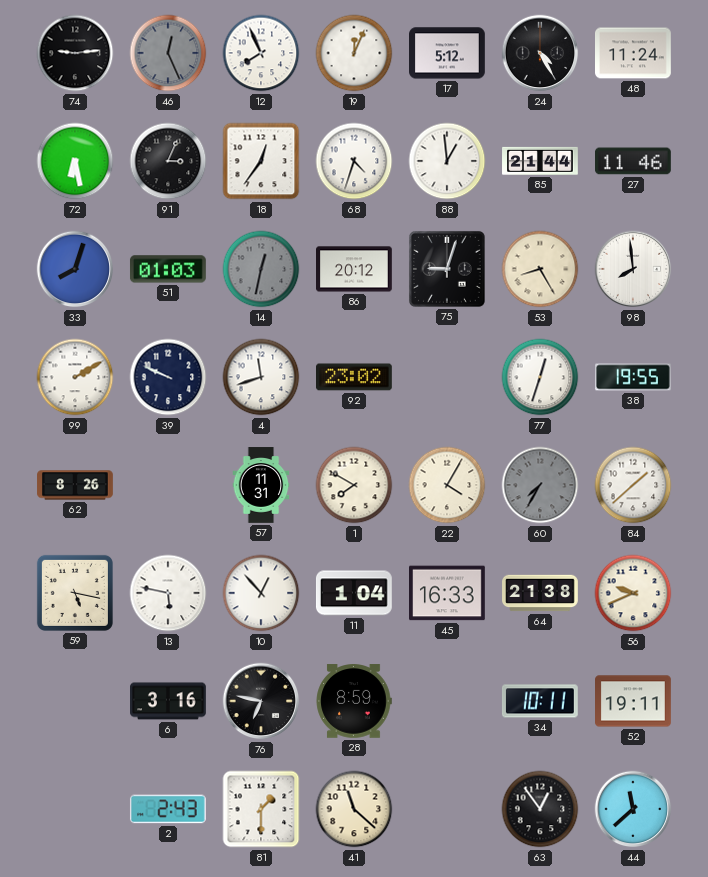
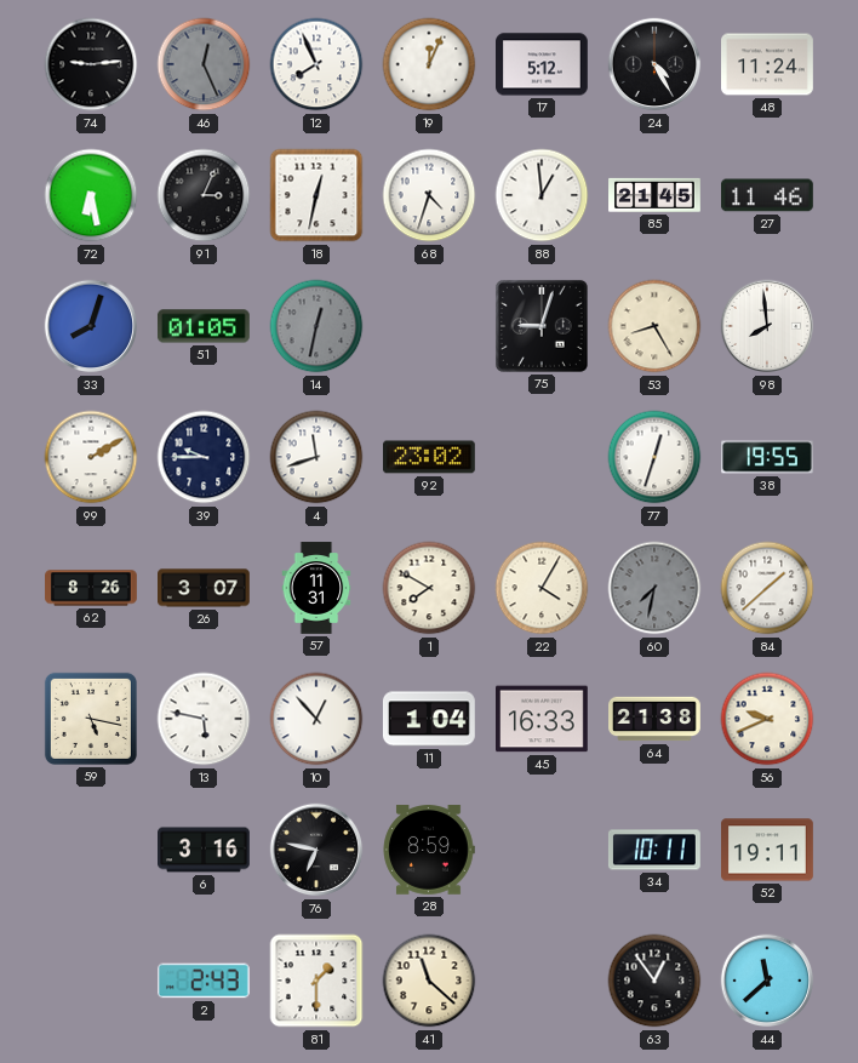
18: 12:36 -> 12:32
85: 21:44 -> 21:45
51: 01:03 -> 01:05
86: 20:12 -> none
39: 9:49 -> 9:45
26: none -> 3:07
60: 7:35 -> 7:32
